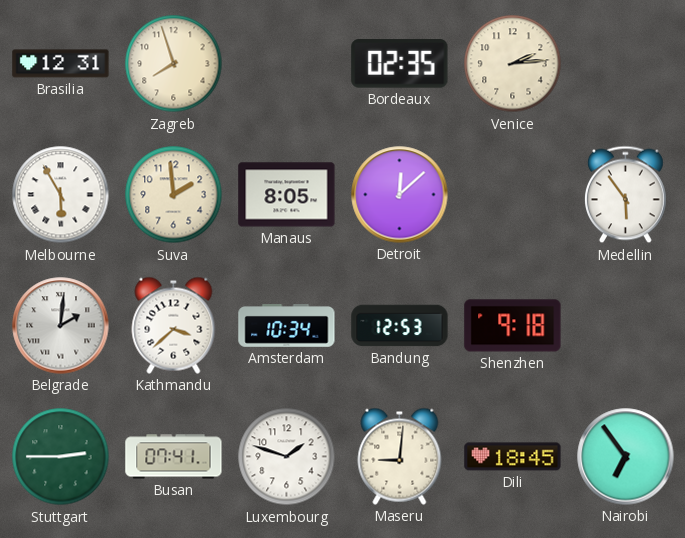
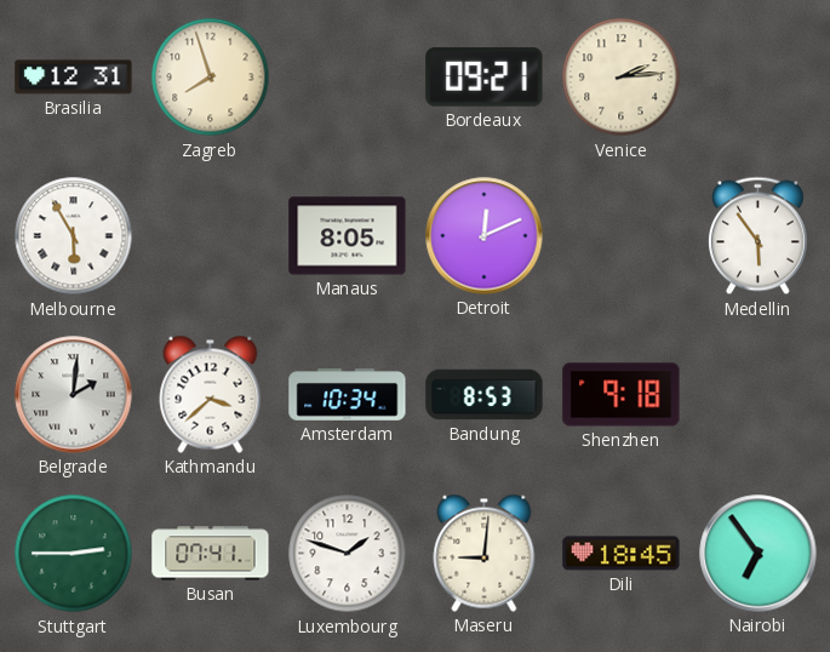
Bordeaux: 02:35 -> 09:21
Suva: 1:59 -> none
Detroit: 12:08 -> 12:11
Bandung: 12:53 -> 8:53
